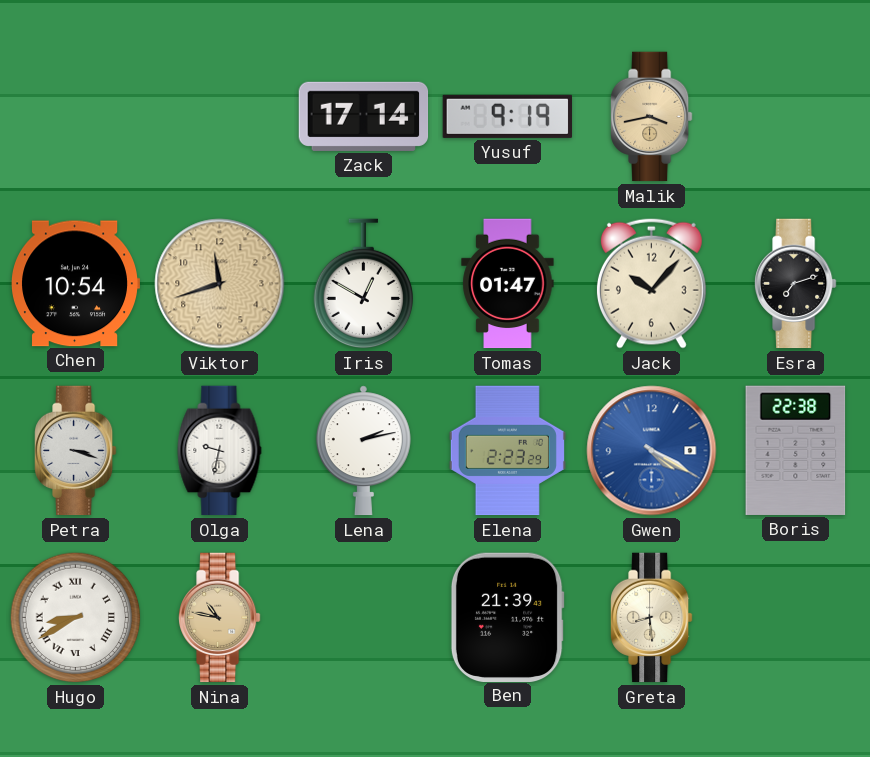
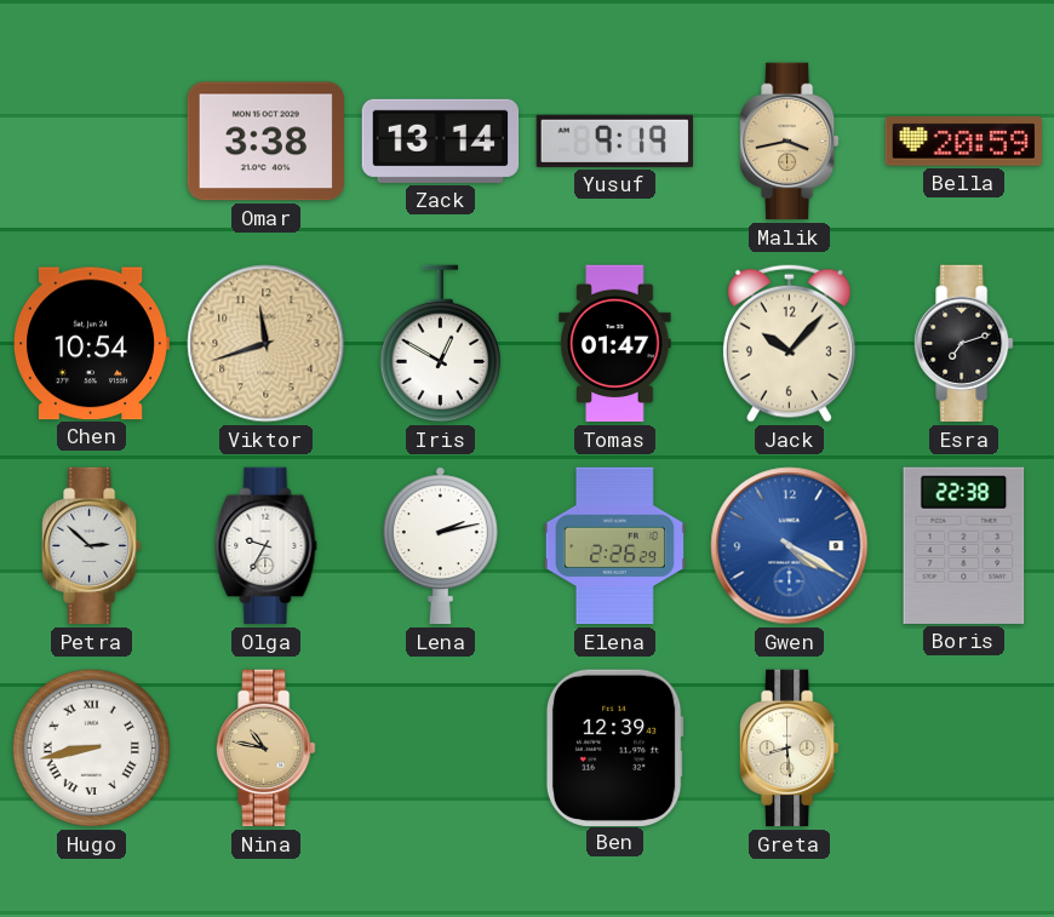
Omar: none -> 3:38
Zack: 17:14 -> 13:14
Bella: none -> 20:59
Petra: 3:18 -> 2:52
Olga: 9:32 -> 9:35
Elena: 2:23 -> 2:26
Hugo: 8:40 -> 8:43
Ben: 21:39 -> 12:39
